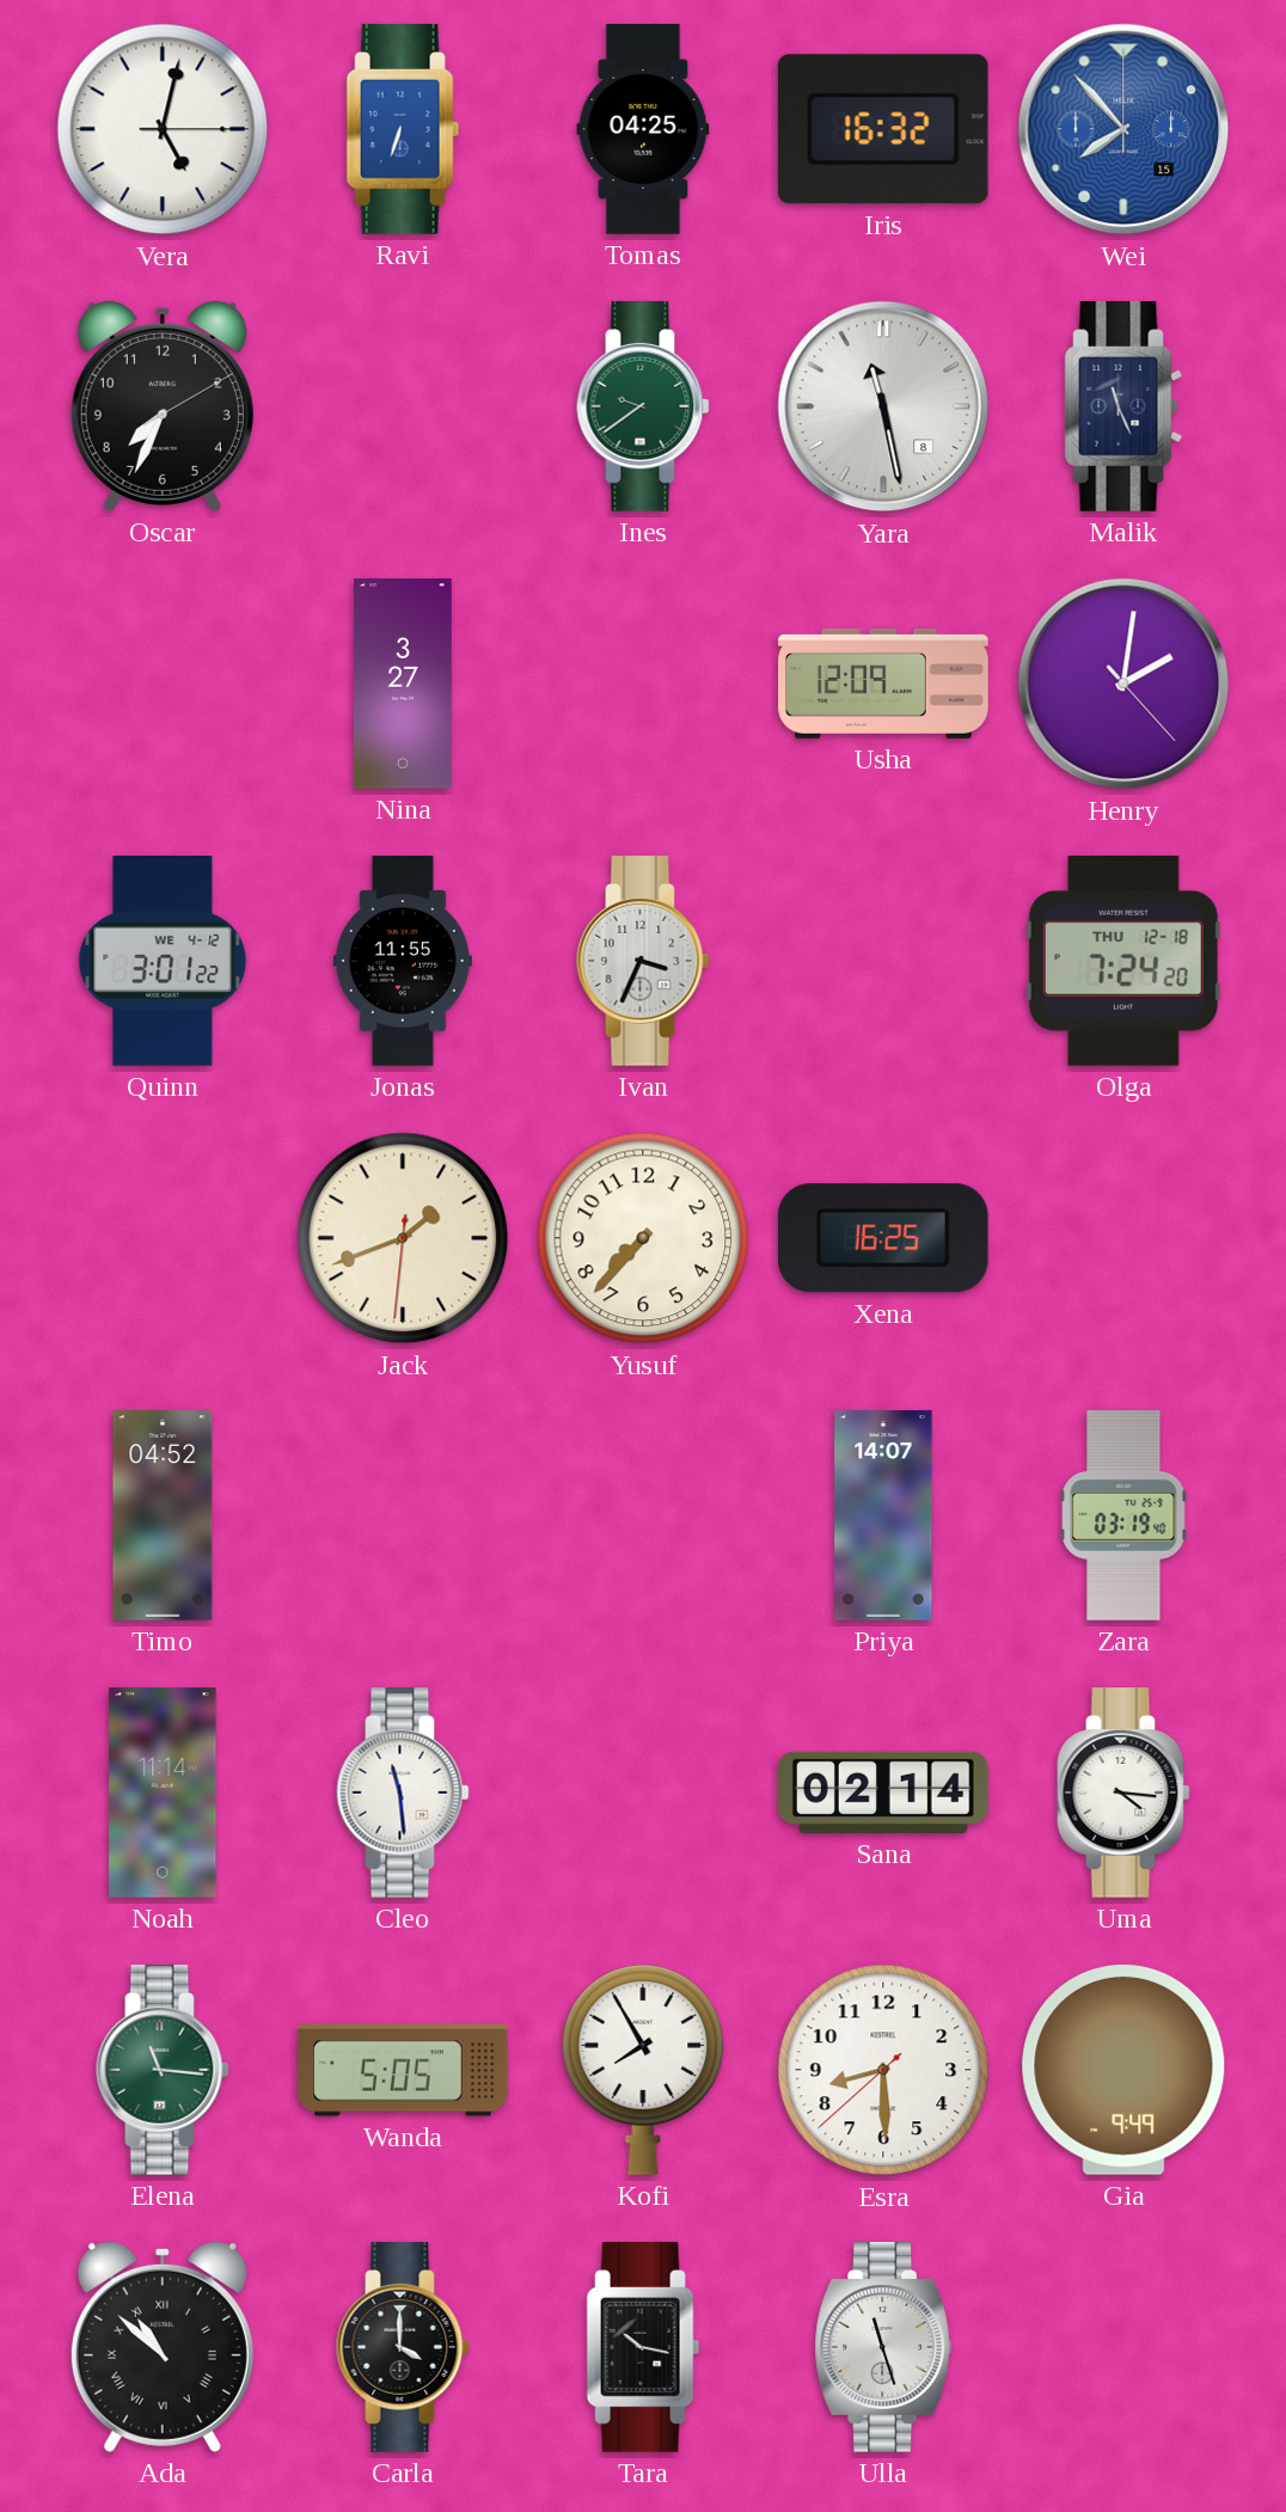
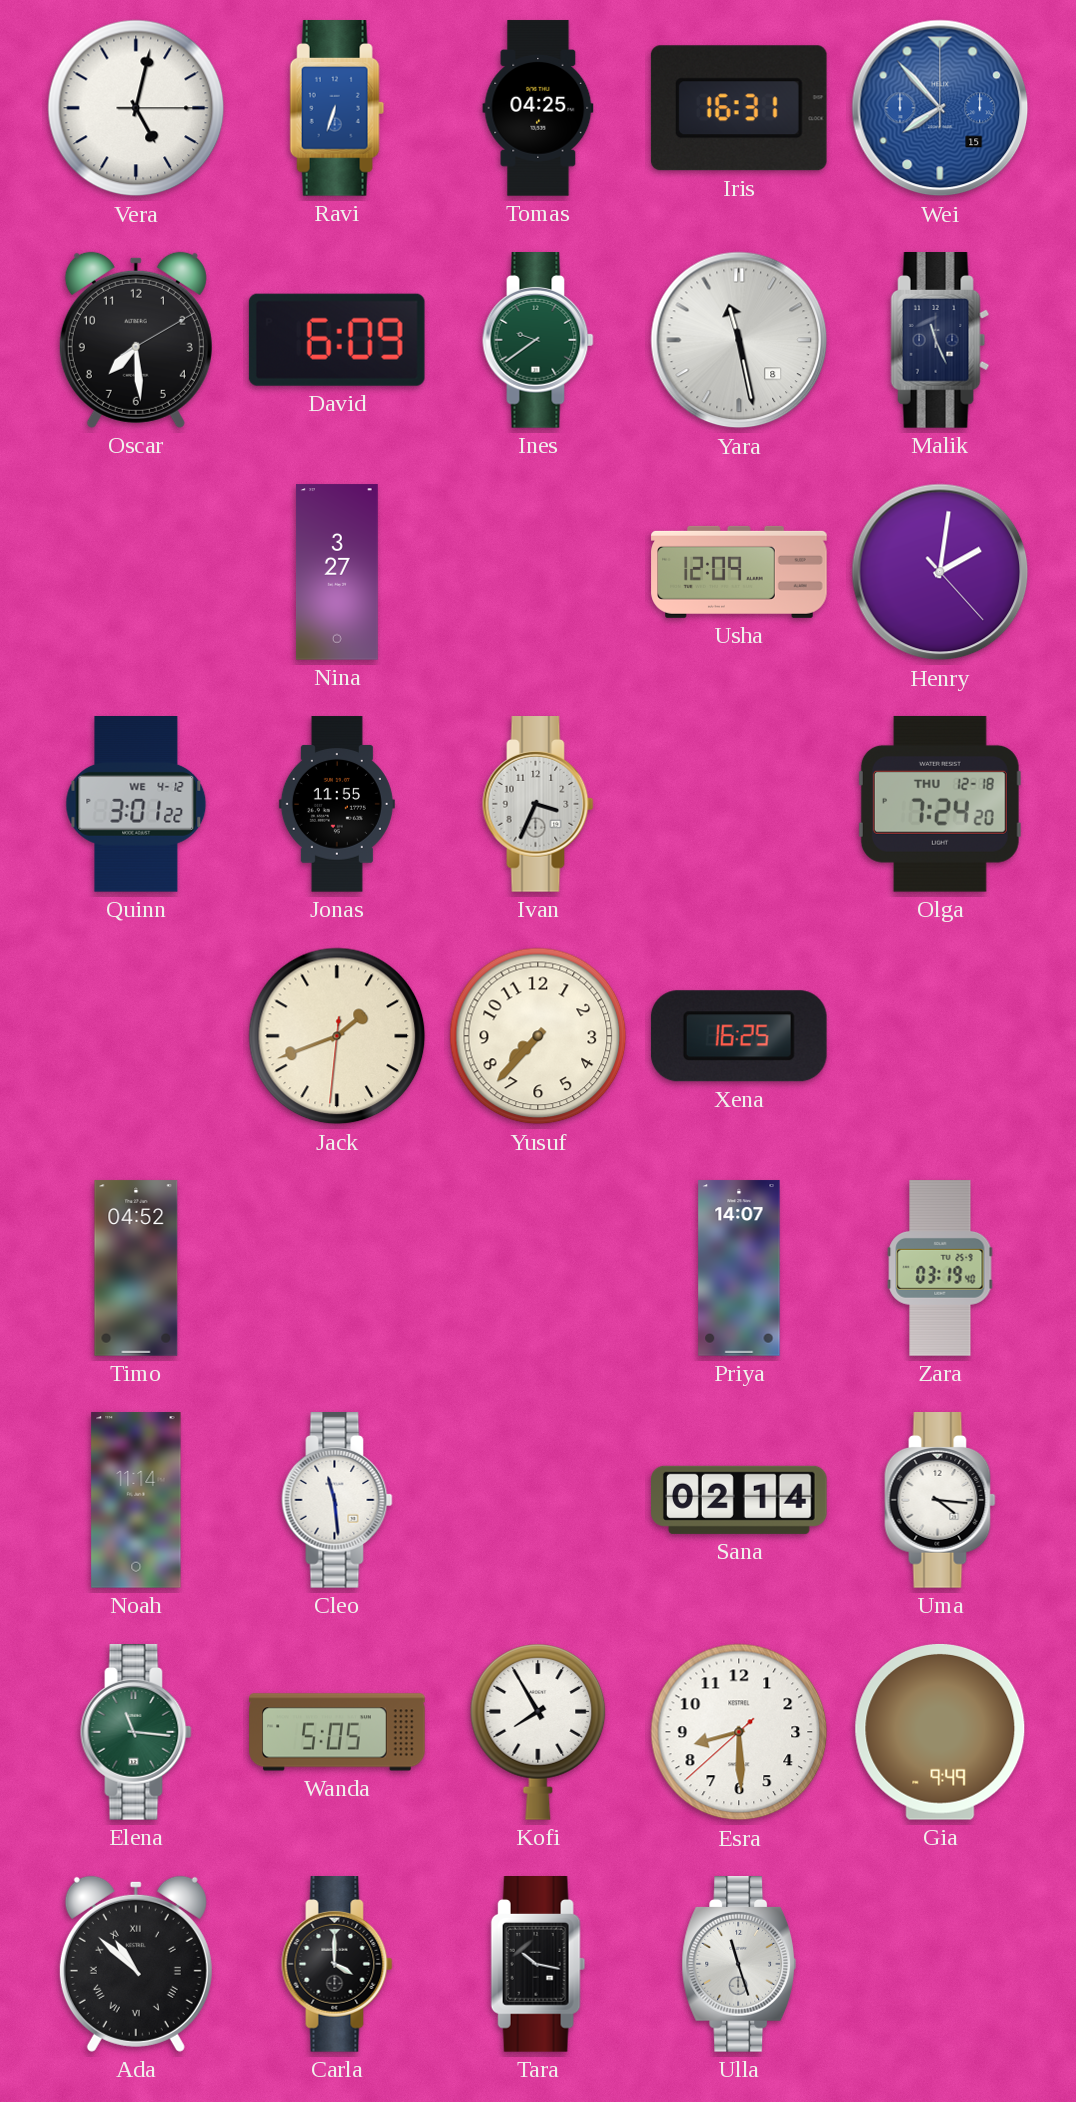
Iris: 16:32 -> 16:31
Oscar: 7:34 -> 7:29
David: none -> 6:09
